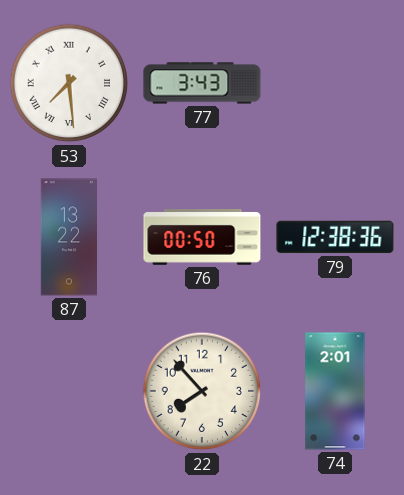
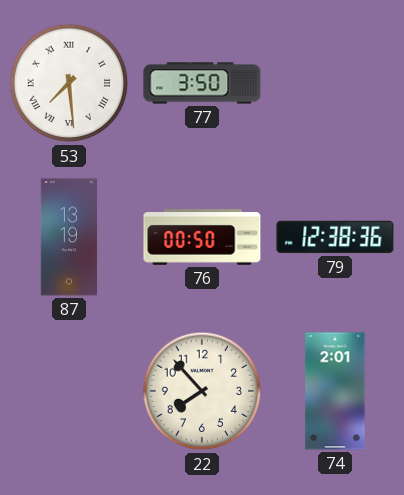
77: 3:43 -> 3:50
87: 13:22 -> 13:19
